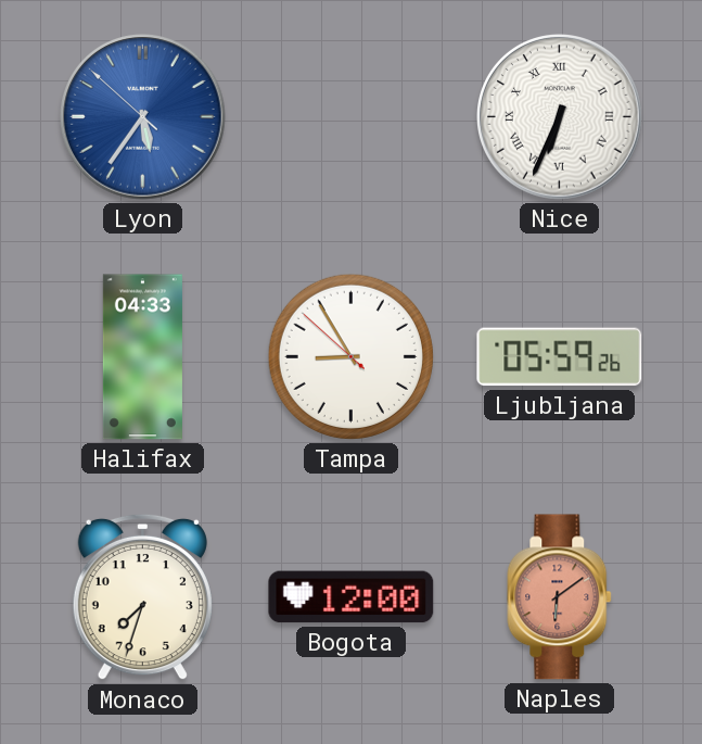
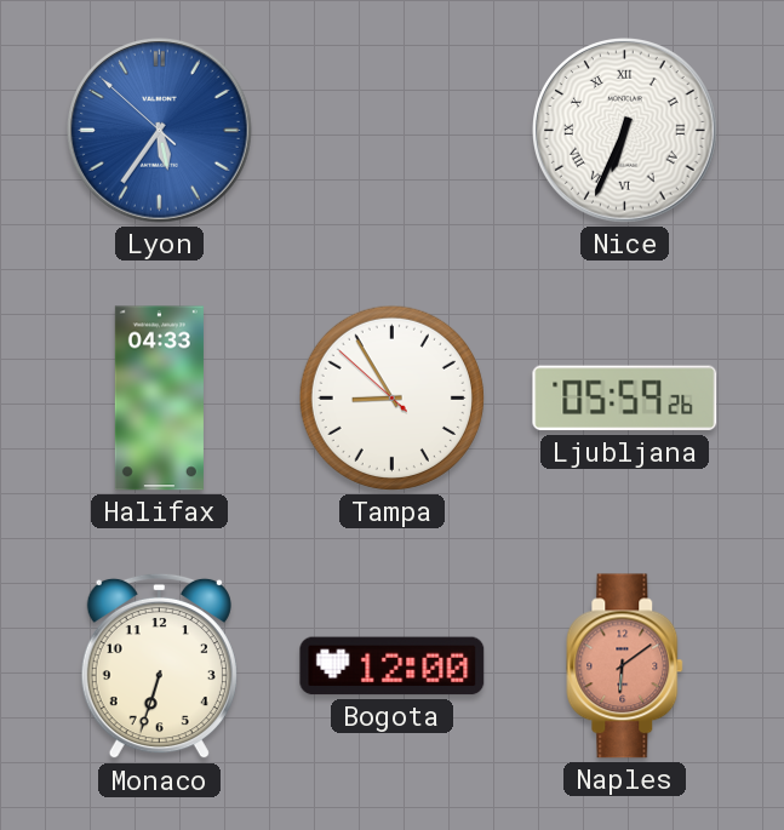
Monaco: 7:33 -> 6:33
